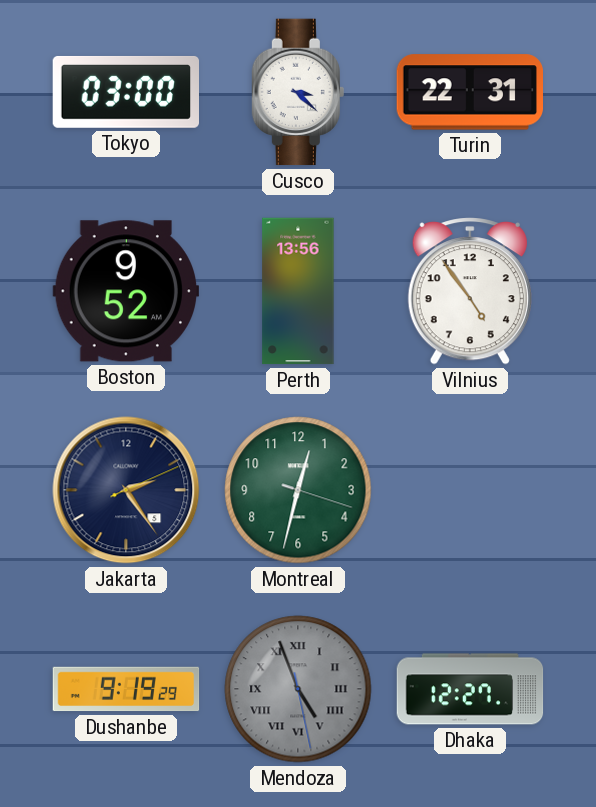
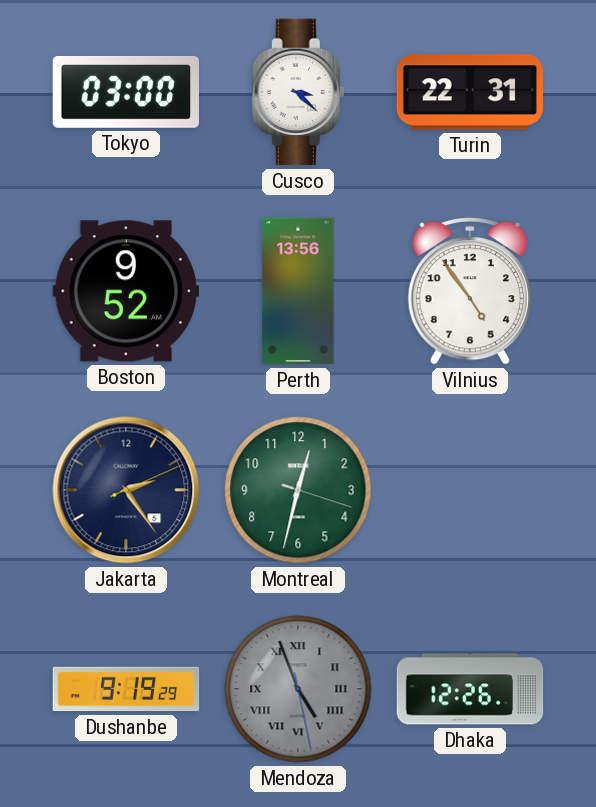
Dhaka: 12:27 -> 12:26
